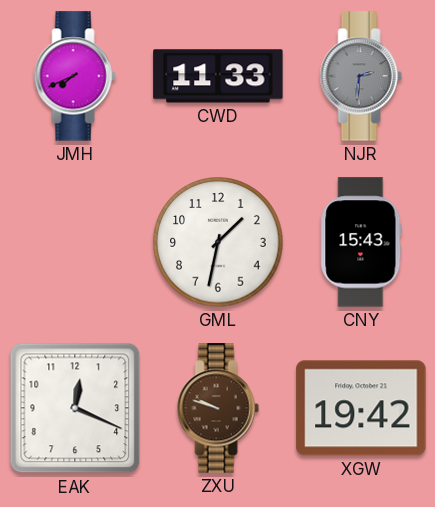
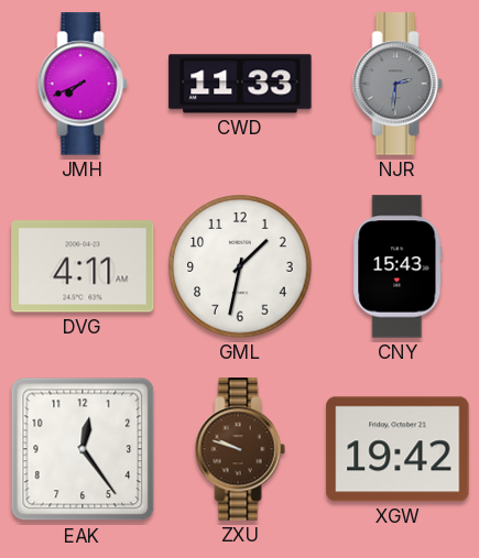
DVG: none -> 4:11
EAK: 12:19 -> 12:24
